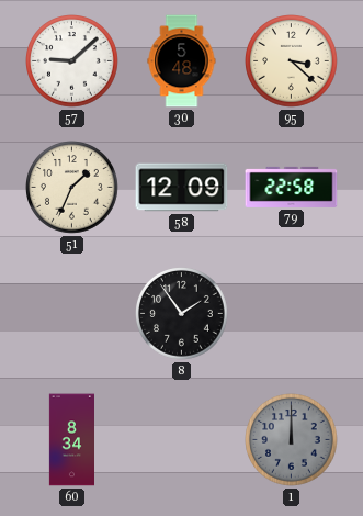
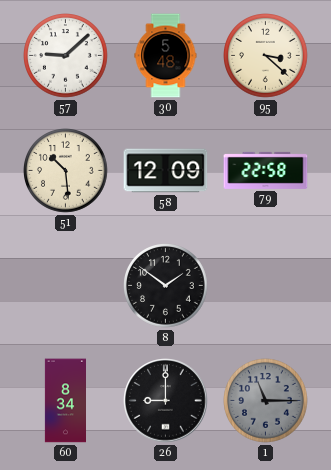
51: 1:34 -> 10:29
8: 1:54 -> 1:51
26: none -> 9:00
1: 12:00 -> 11:15
